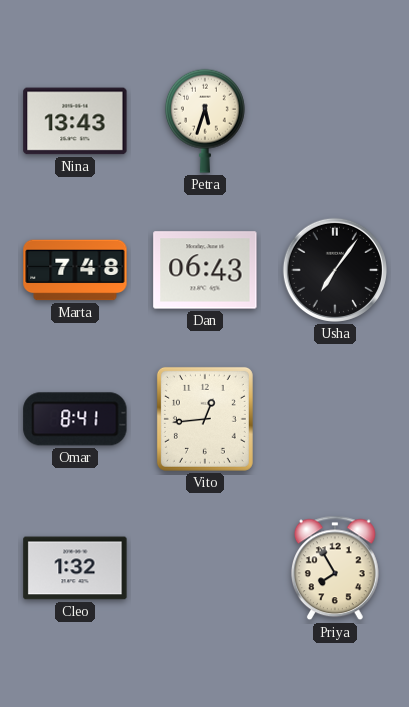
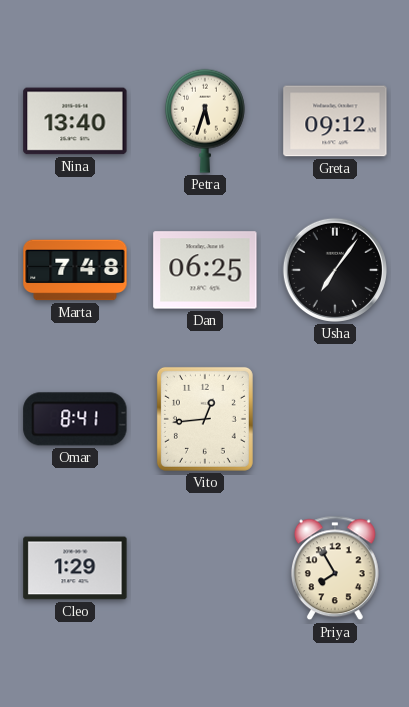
Nina: 13:43 -> 13:40
Greta: none -> 09:12
Dan: 06:43 -> 06:25
Cleo: 1:32 -> 1:29
